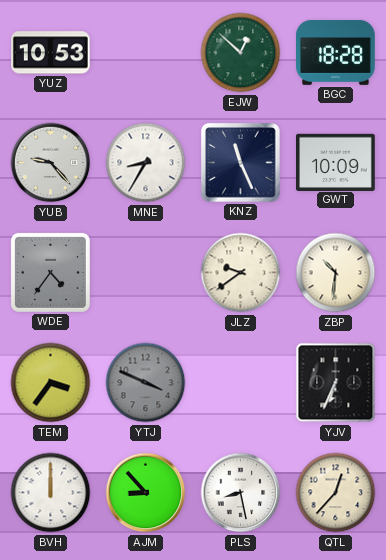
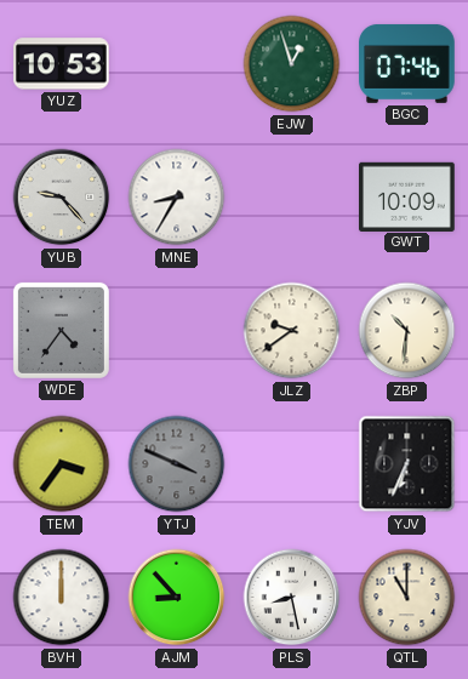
EJW: 12:52 -> 12:57
BGC: 18:28 -> 07:46
KNZ: 11:26 -> none
QTL: 12:37 -> 11:00
